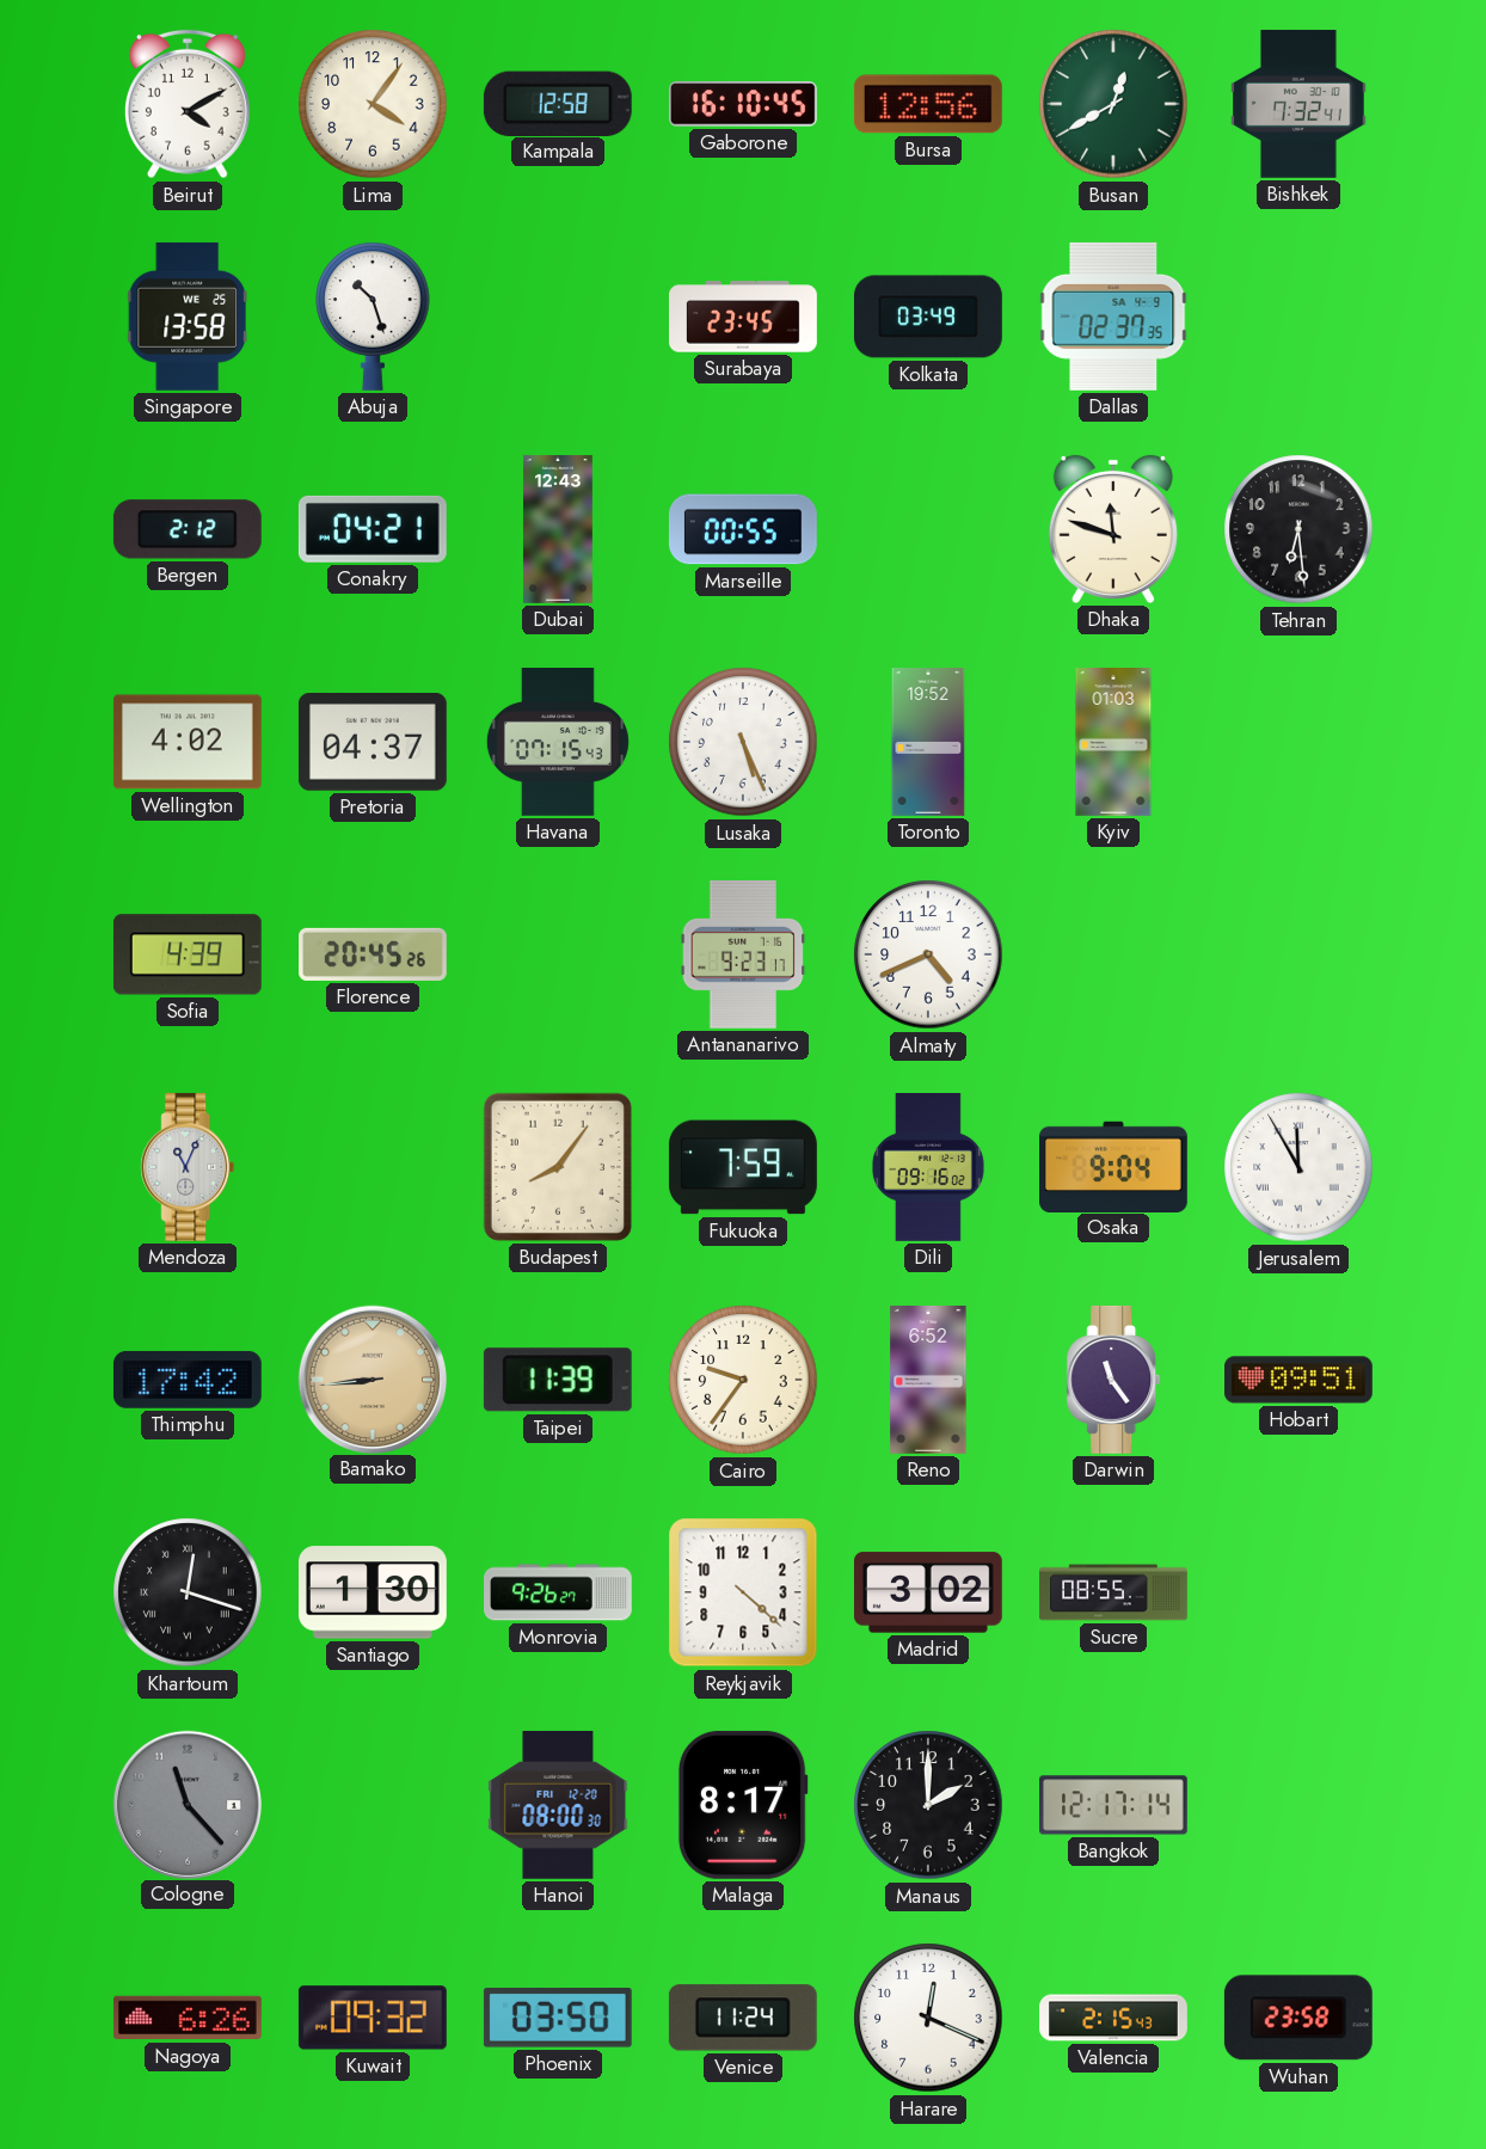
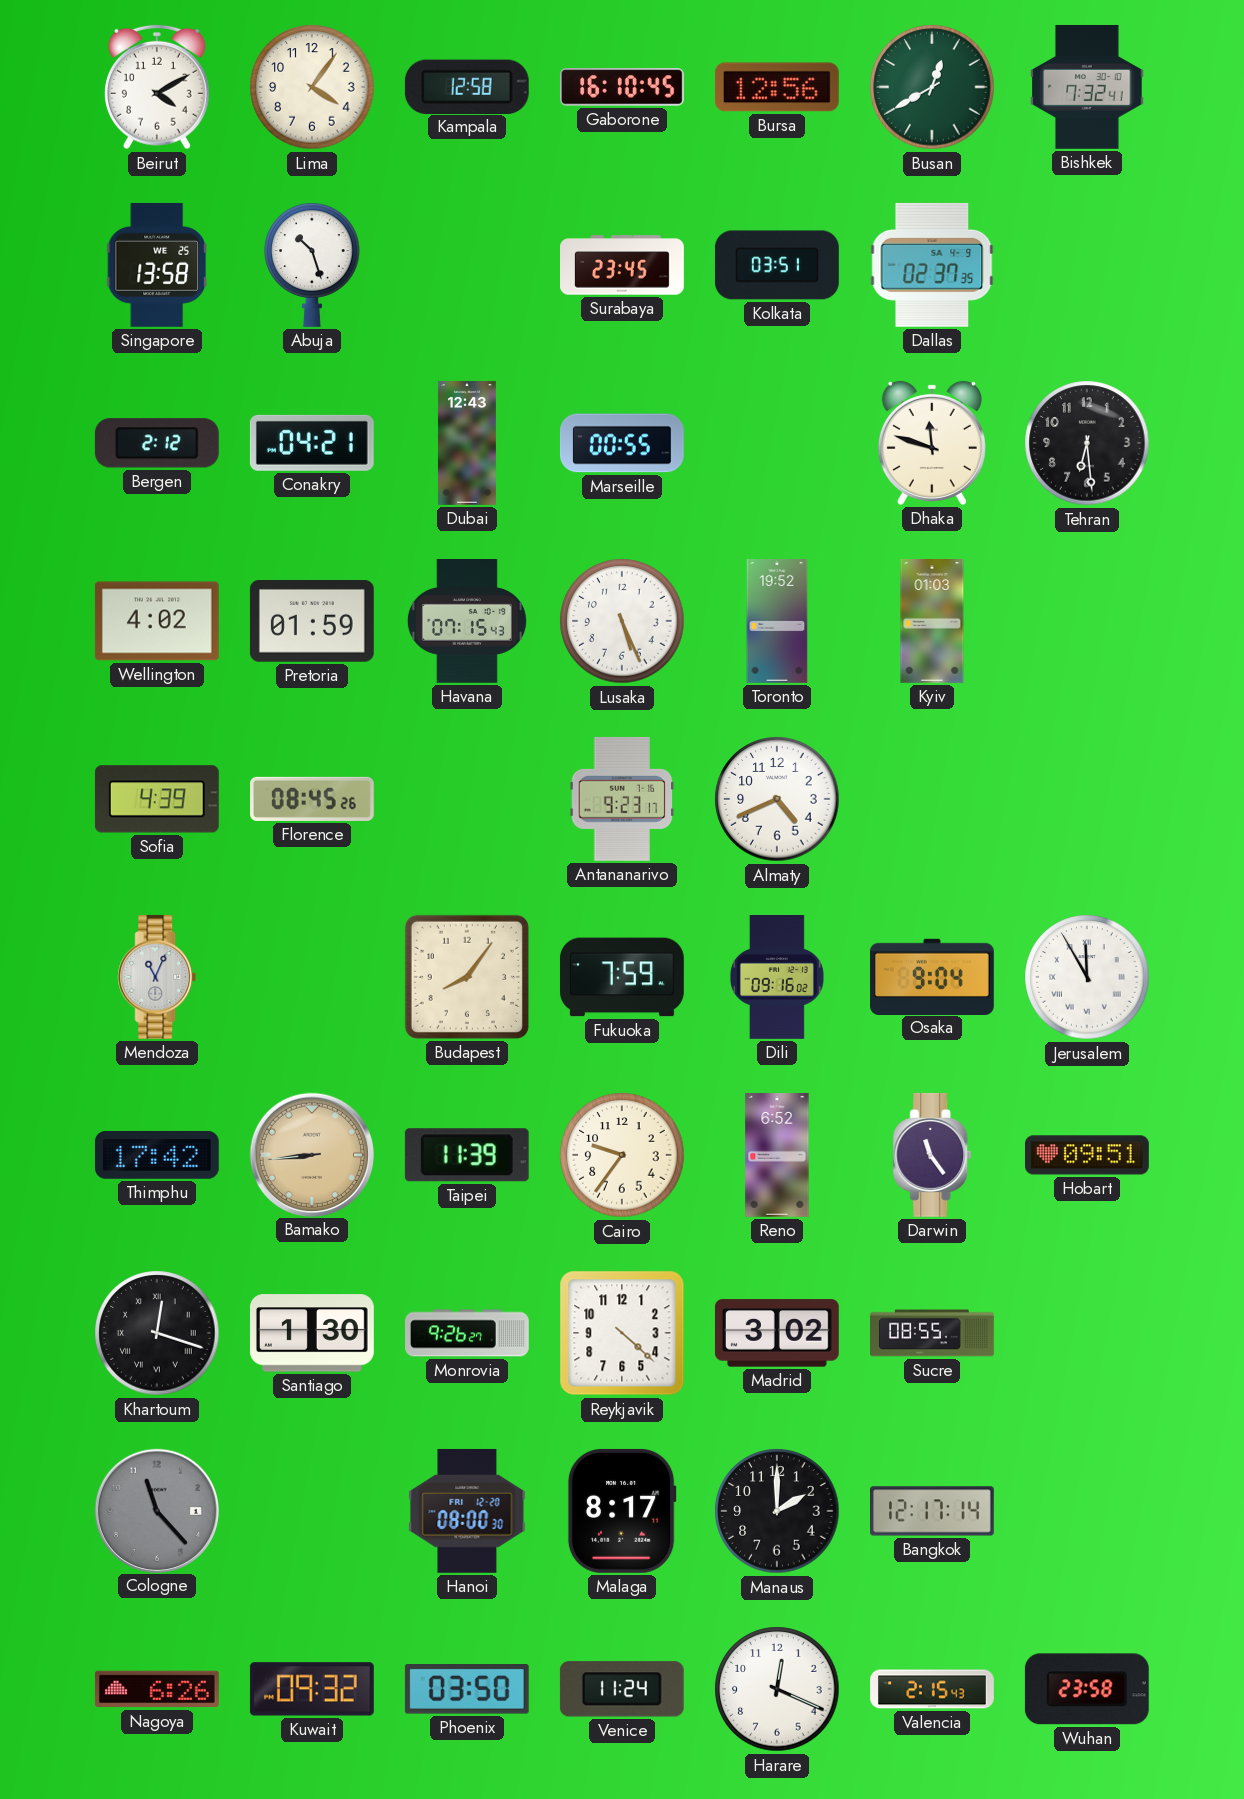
Kolkata: 03:49 -> 03:51
Pretoria: 04:37 -> 01:59
Florence: 20:45 -> 08:45
